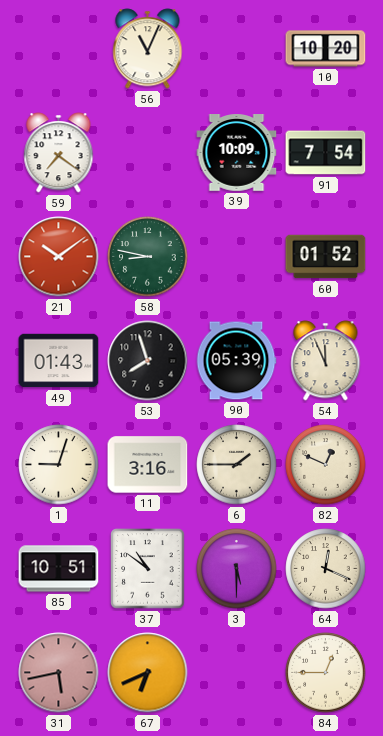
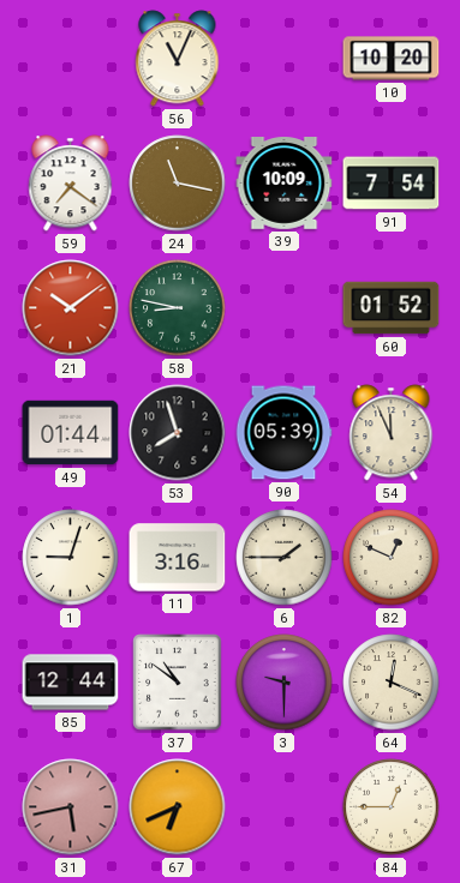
24: none -> 11:17
49: 01:43 -> 01:44
85: 10:51 -> 12:44
3: 5:30 -> 9:30
